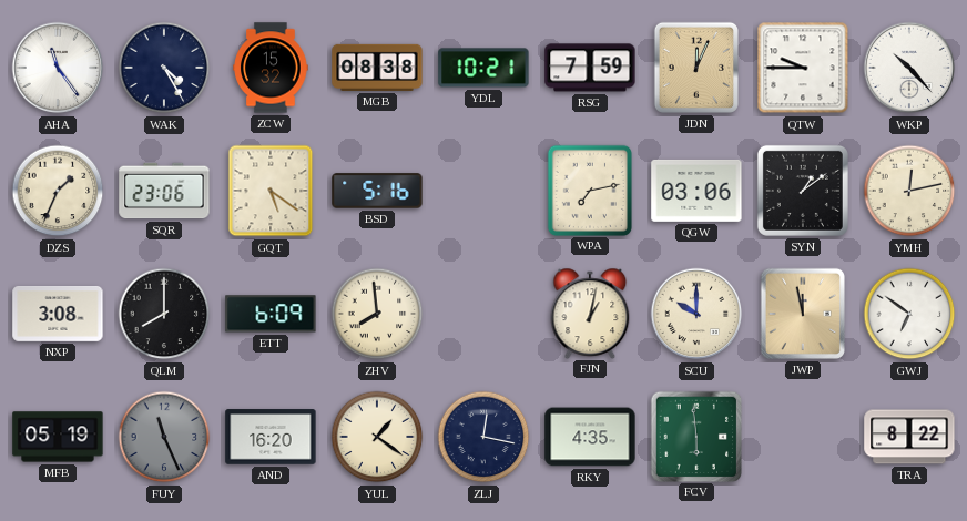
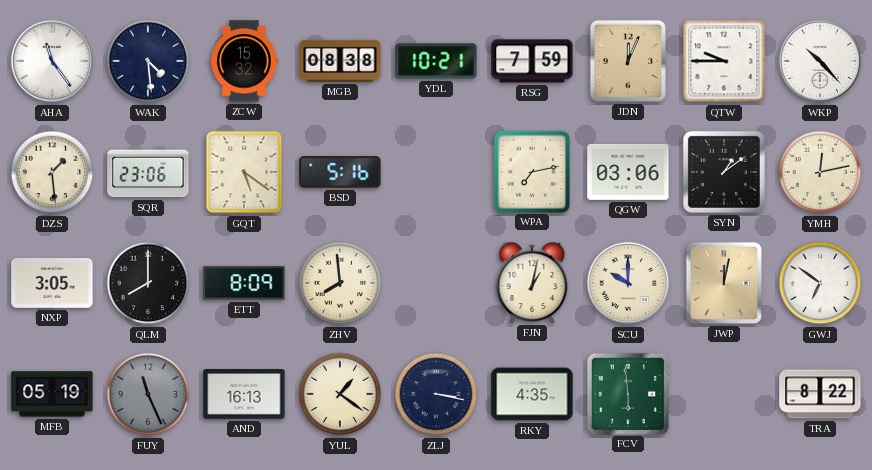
WAK: 4:25 -> 4:29
DZS: 1:34 -> 1:29
NXP: 3:08 -> 3:05
ETT: 6:09 -> 8:09
JWP: 11:58 -> 12:02
AND: 16:20 -> 16:13
ZLJ: 12:17 -> 3:17
